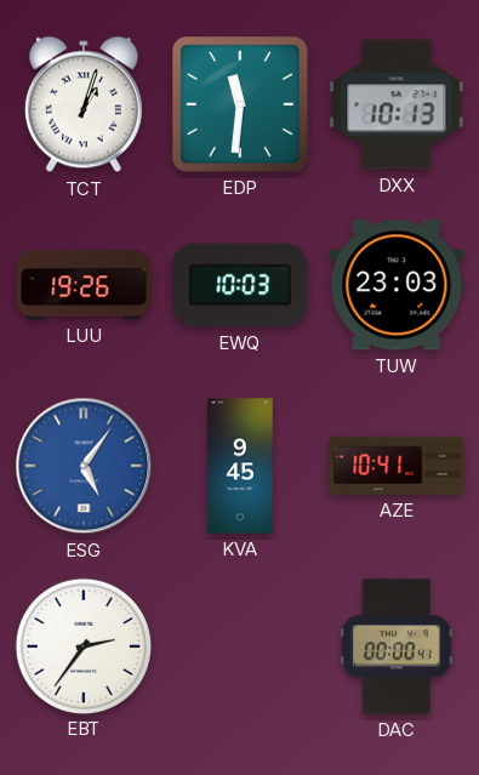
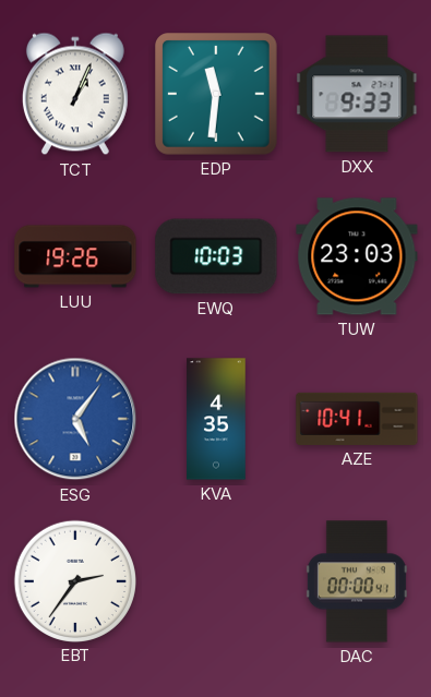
TCT: 1:03 -> 1:04
DXX: 10:13 -> 9:33
KVA: 9:45 -> 4:35
